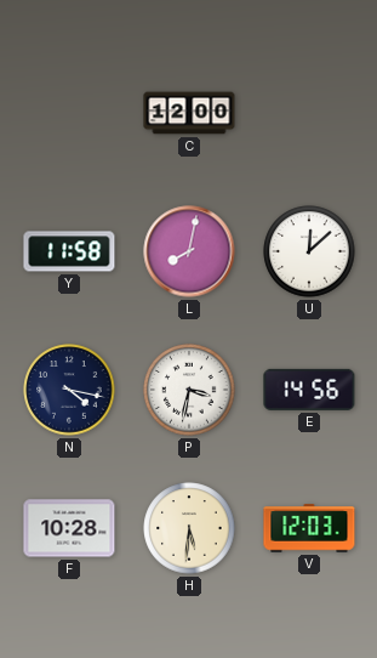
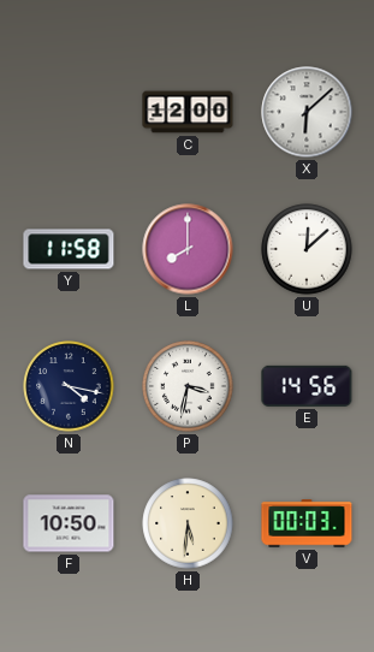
X: none -> 6:08
L: 8:02 -> 8:00
F: 10:28 -> 10:50
V: 12:03 -> 00:03
